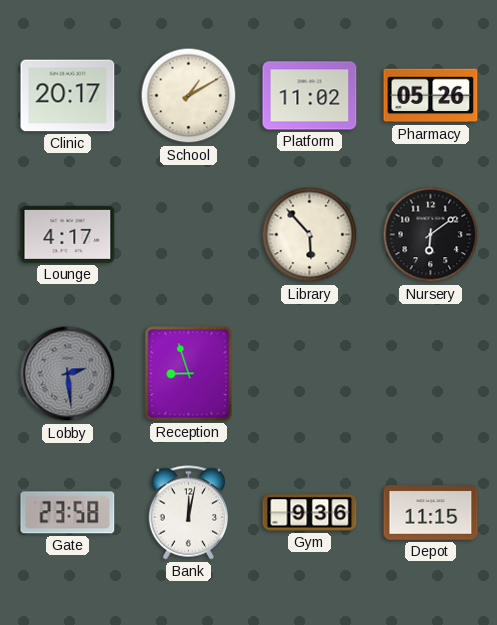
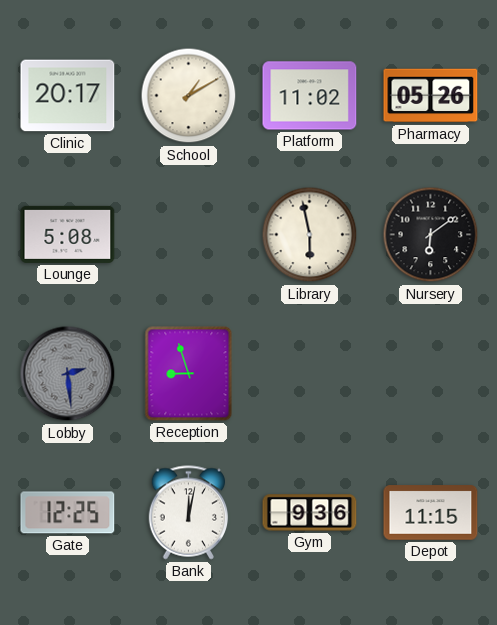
Lounge: 4:17 -> 5:08
Library: 5:53 -> 5:58
Gate: 23:58 -> 12:25
